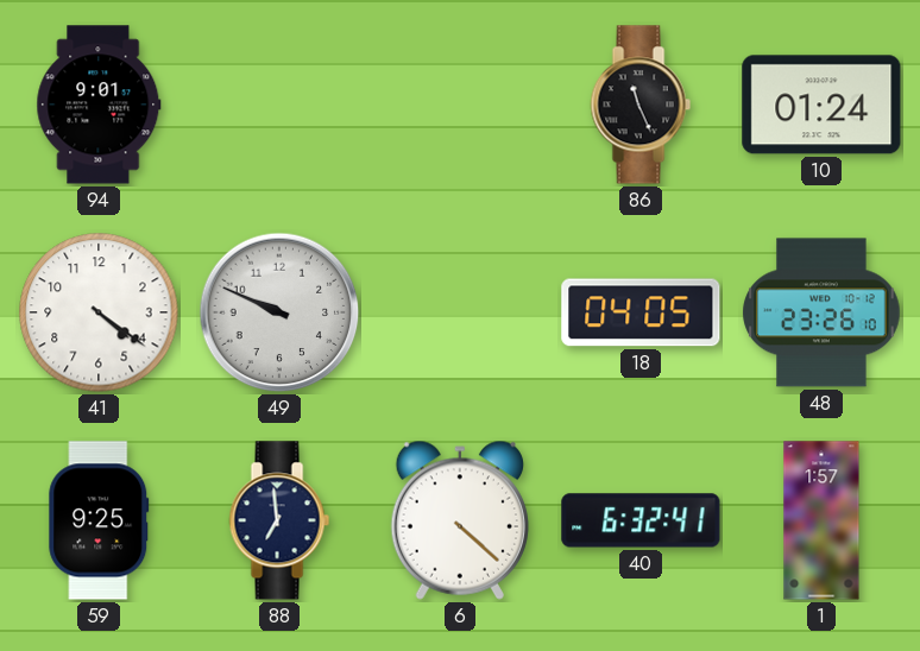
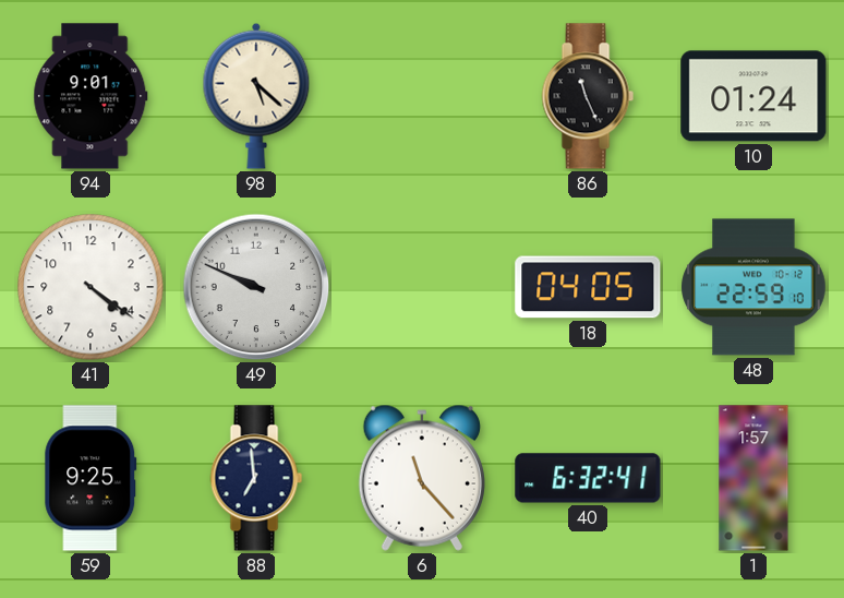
98: none -> 5:22
48: 23:26 -> 22:59
6: 4:22 -> 11:23
